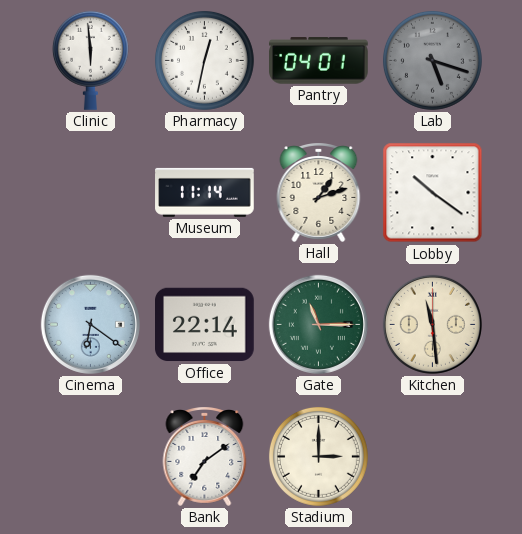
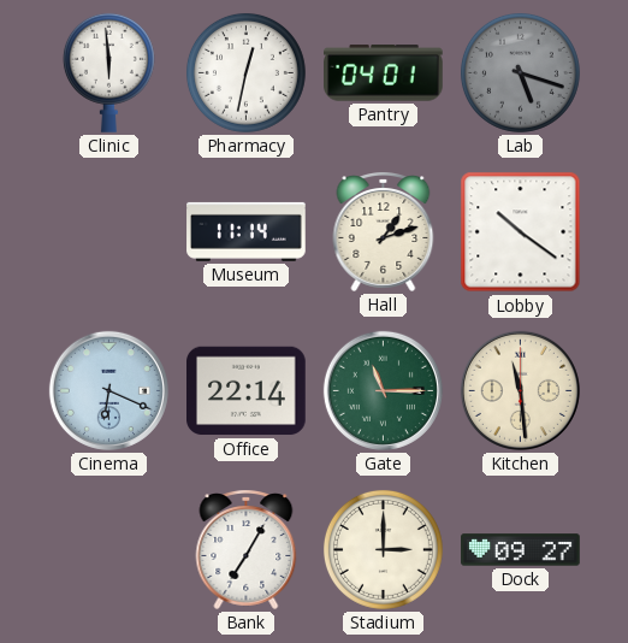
Cinema: 6:21 -> 6:19
Bank: 7:09 -> 7:05
Dock: none -> 09:27
